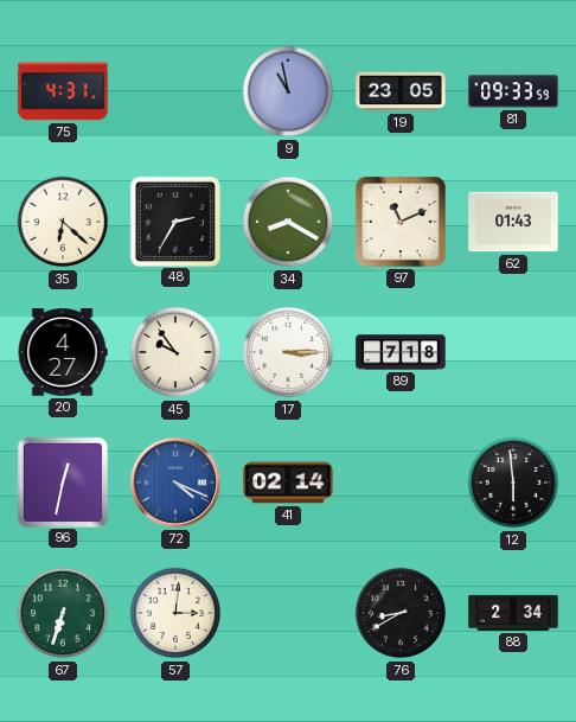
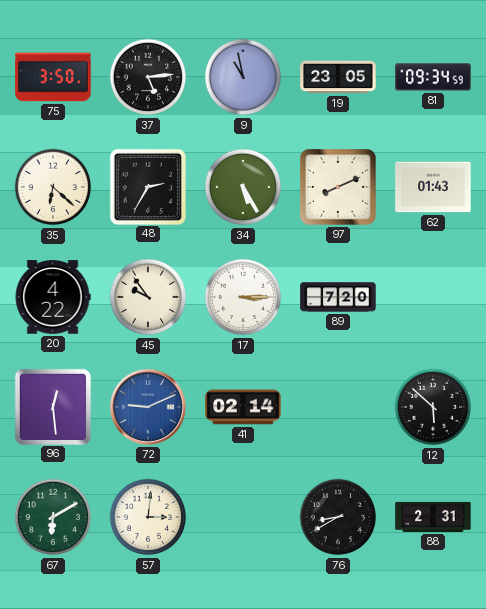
75: 4:31 -> 3:50
37: none -> 5:14
81: 09:33 -> 09:34
34: 8:20 -> 5:25
97: 11:11 -> 8:11
20: 4:27 -> 4:22
89: 7:18 -> 7:20
96: 12:32 -> 12:29
72: 4:19 -> 9:11
12: 5:59 -> 5:52
67: 6:33 -> 6:10
88: 2:34 -> 2:31
